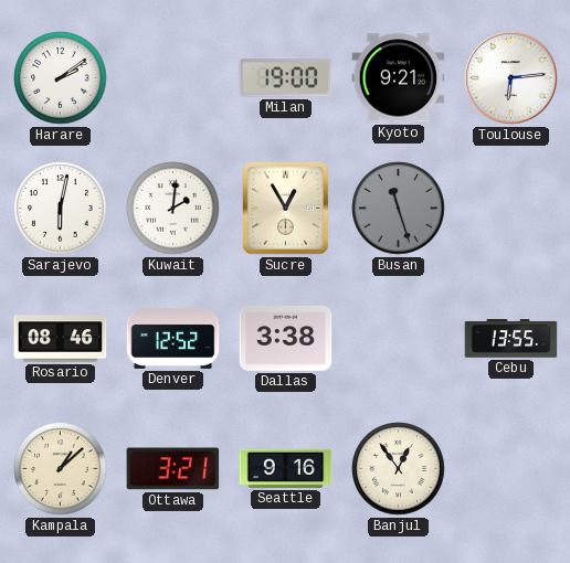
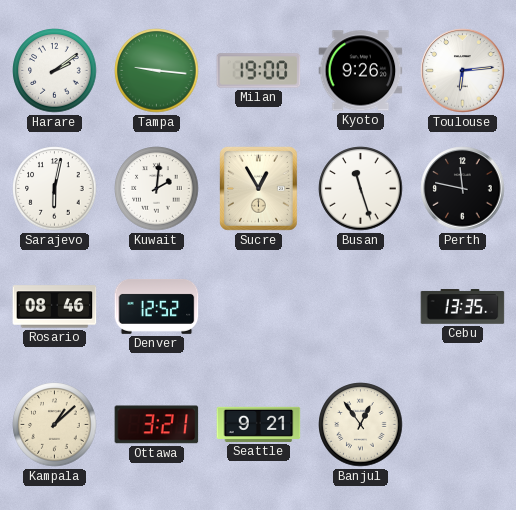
Tampa: none -> 9:16
Kyoto: 9:21 -> 9:26
Busan dial: grey -> white
Perth: none -> 11:47
Dallas: 3:38 -> none
Cebu: 13:55 -> 13:35
Seattle: 9:16 -> 9:21
